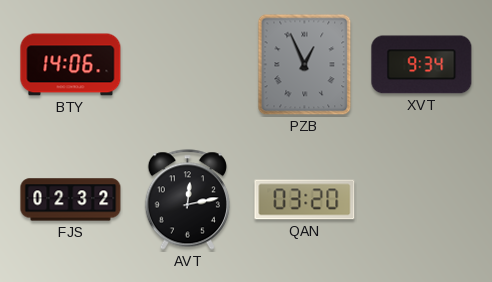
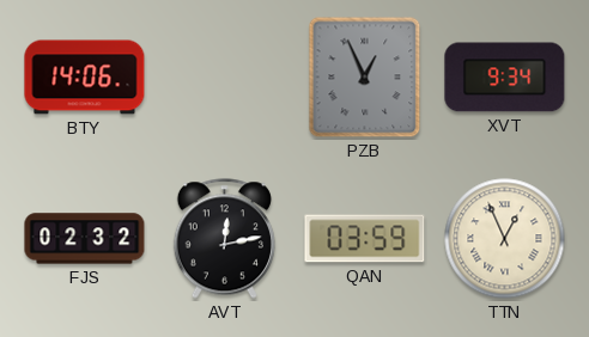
QAN: 03:20 -> 03:59
TTN: none -> 12:56
